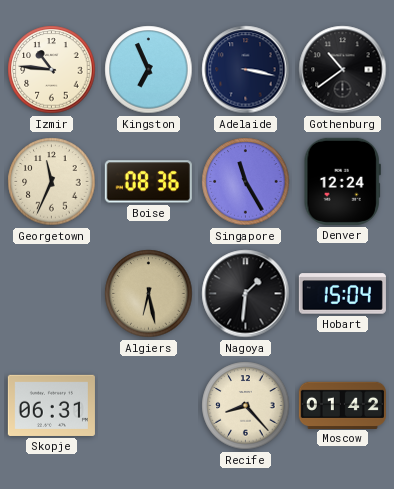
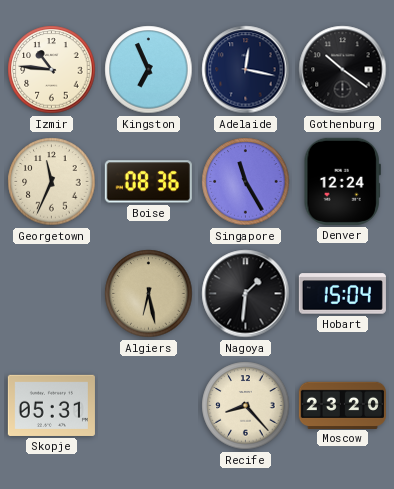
Adelaide: 3:17 -> 12:17
Gothenburg: 10:39 -> 10:21
Skopje: 06:31 -> 05:31
Moscow: 01:42 -> 23:20
